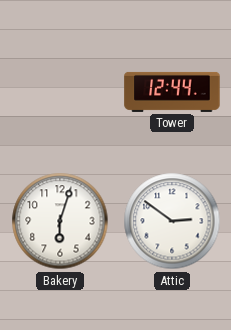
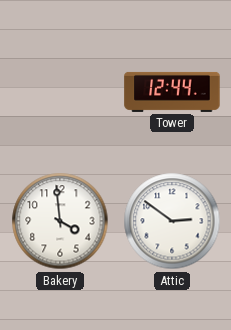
Bakery: 6:03 -> 3:59
